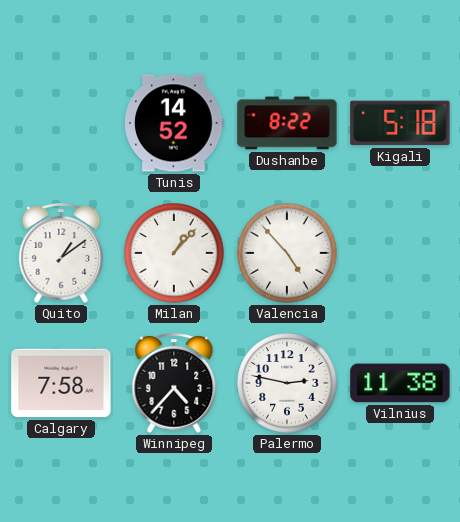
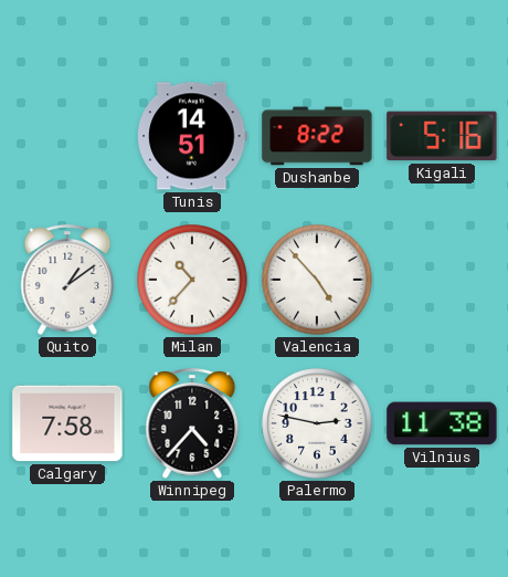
Tunis: 14:52 -> 14:51
Kigali: 5:18 -> 5:16
Milan: 1:07 -> 10:37
